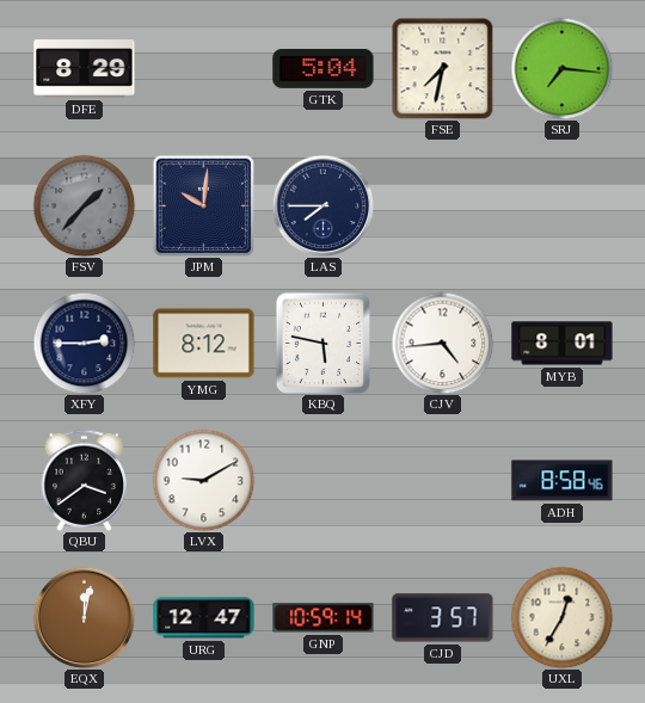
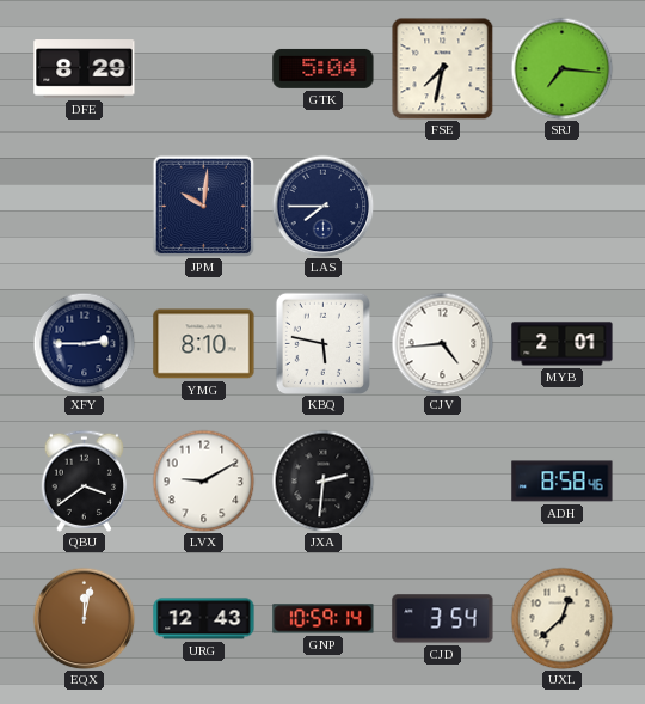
FSV: 1:37 -> none
YMG: 8:12 -> 8:10
MYB: 8:01 -> 2:01
JXA: none -> 2:31
URG: 12:47 -> 12:43
CJD: 3:57 -> 3:54
UXL: 12:35 -> 12:38
